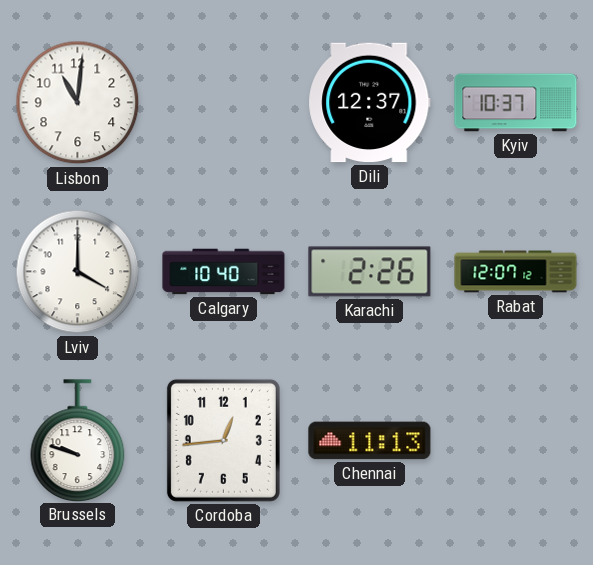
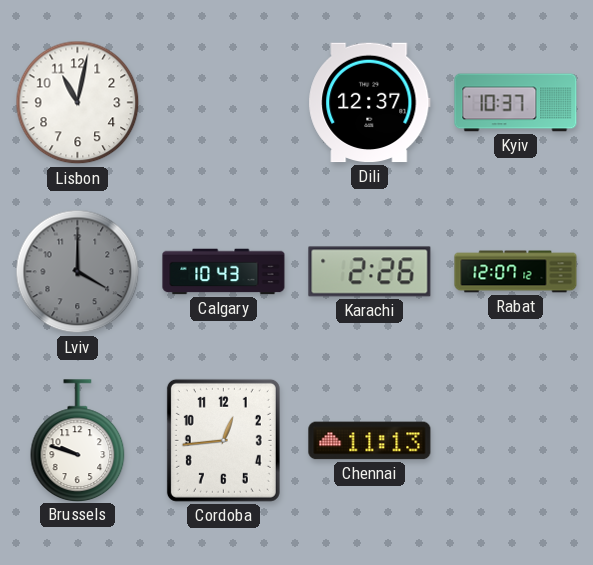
Lisbon: 11:01 -> 11:02
Lviv dial: white -> grey
Calgary: 10:40 -> 10:43
